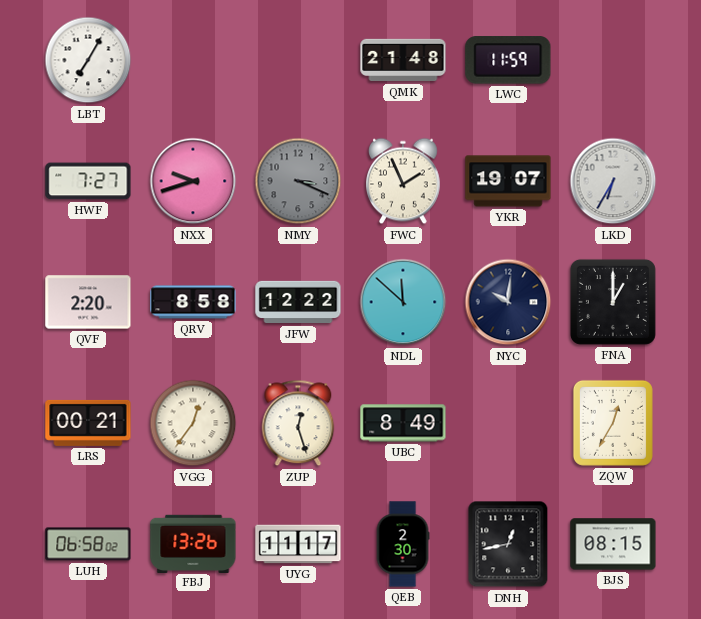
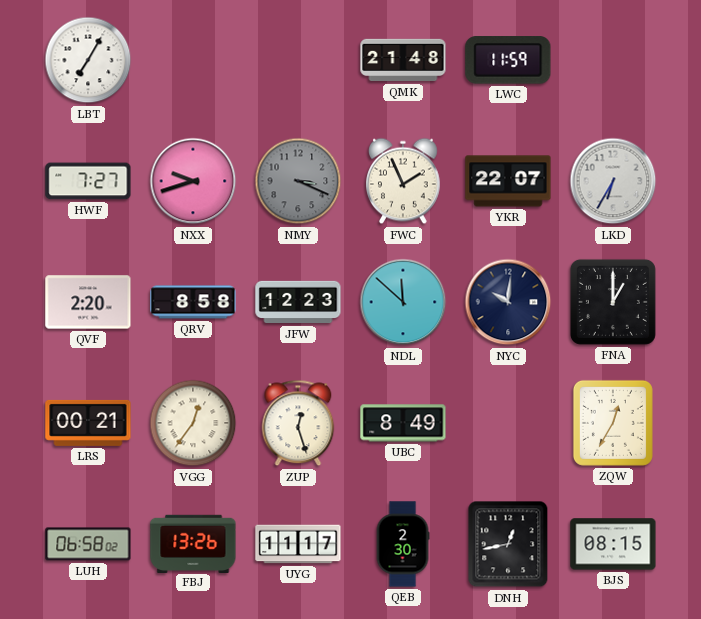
YKR: 19:07 -> 22:07
JFW: 12:22 -> 12:23
